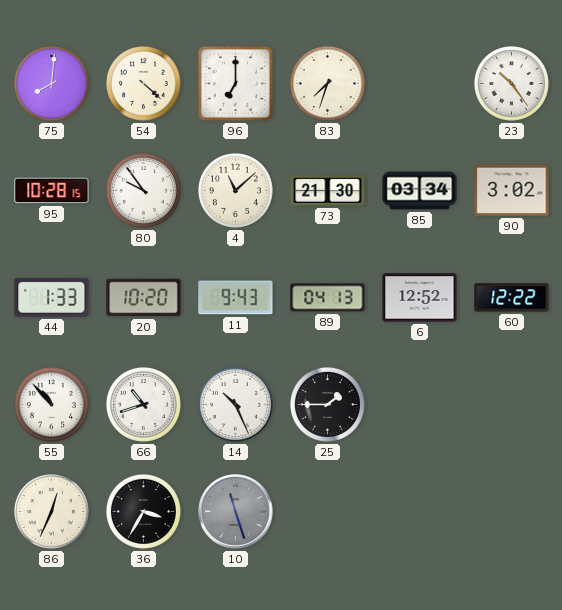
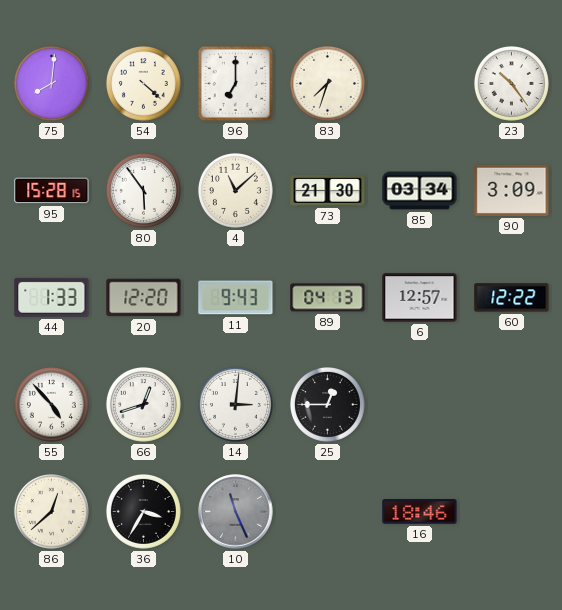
95: 10:28 -> 15:28
80: 9:54 -> 5:54
90: 3:02 -> 3:09
20: 10:20 -> 12:20
6: 12:52 -> 12:57
55: 10:53 -> 4:53
66: 10:42 -> 12:42
14: 10:26 -> 3:01
25: 1:45 -> 12:45
86: 12:34 -> 12:38
10: 11:27 -> 11:26
16: none -> 18:46
